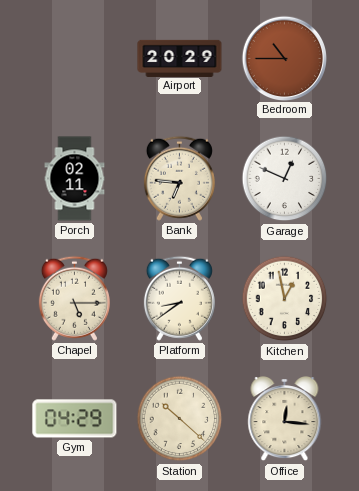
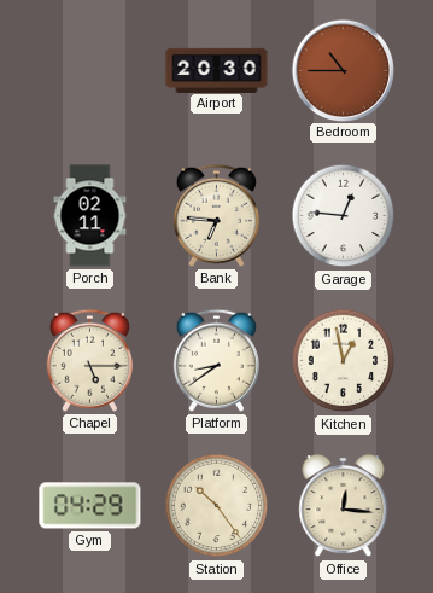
Airport: 20:29 -> 20:30
Garage: 12:49 -> 12:46
Station: 10:22 -> 10:24
